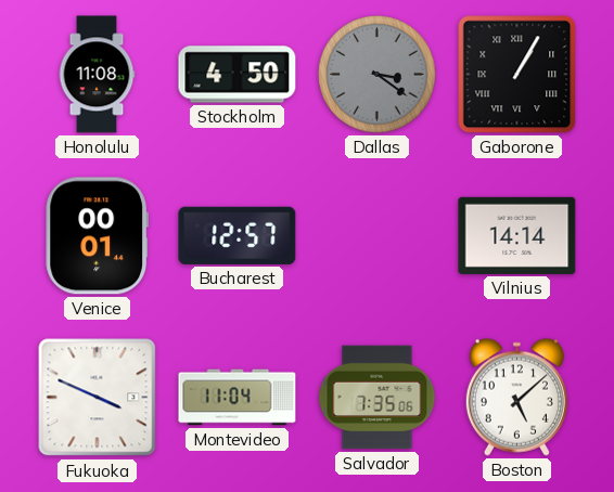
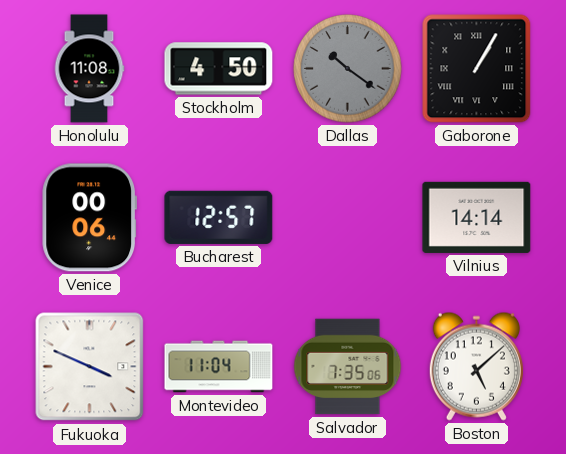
Dallas: 3:21 -> 10:21
Venice: 00:01 -> 00:06
